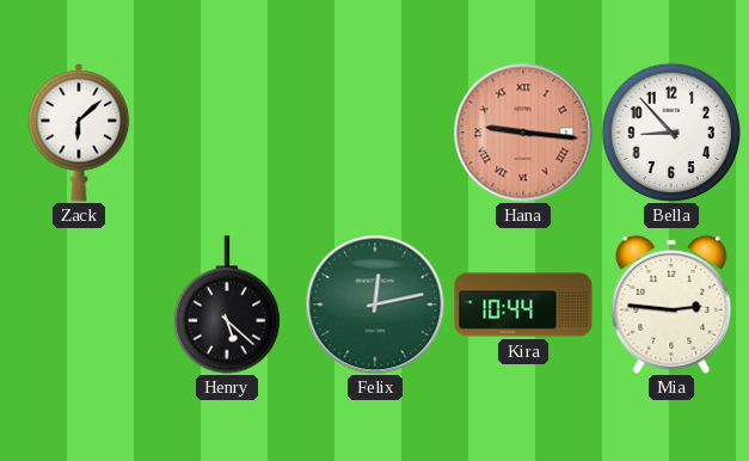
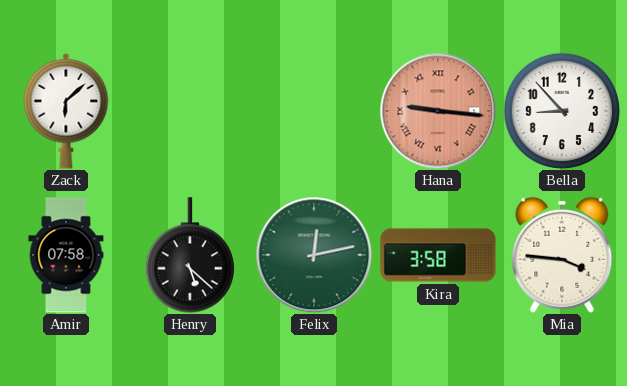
Amir: none -> 07:58
Kira: 10:44 -> 3:58
Mia: 2:46 -> 3:46
